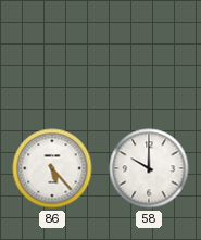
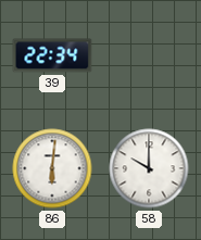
39: none -> 22:34
86: 5:23 -> 6:01
